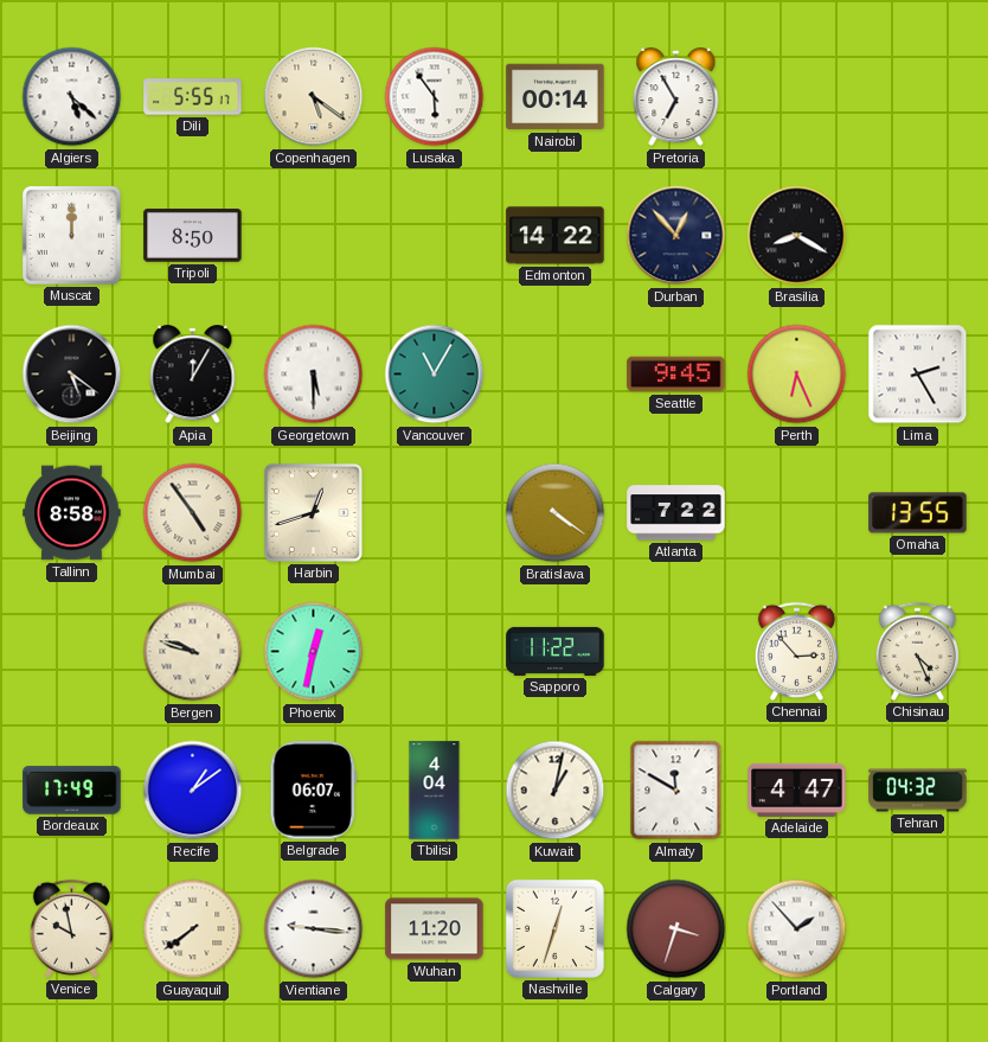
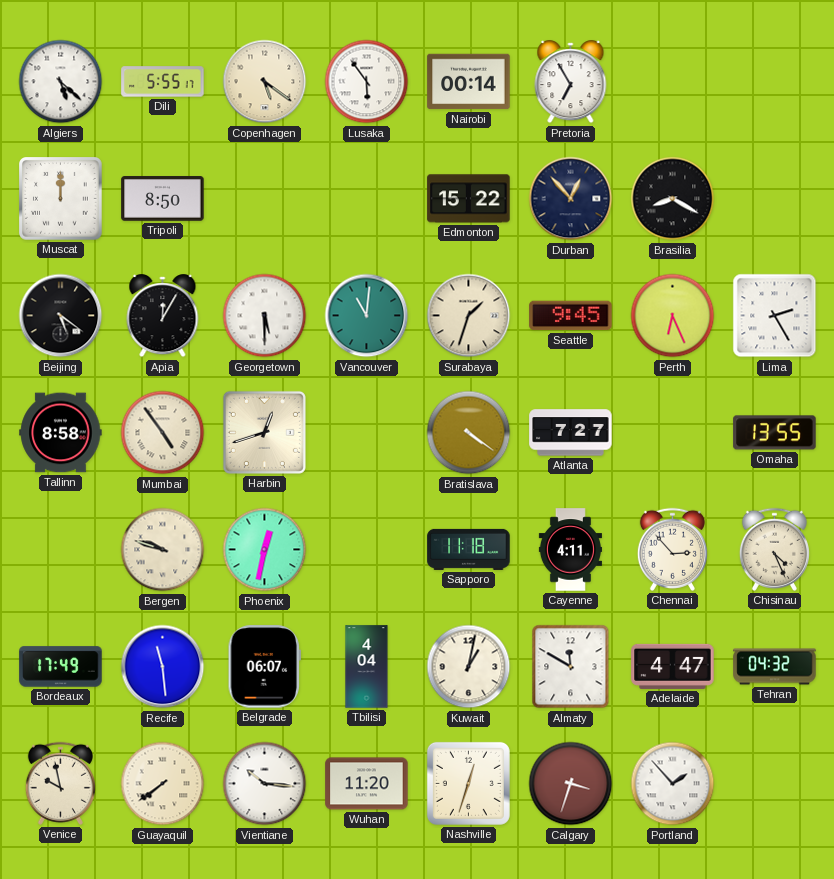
Edmonton: 14:22 -> 15:22
Vancouver: 11:05 -> 11:01
Surabaya: none -> 1:33
Atlanta: 7:22 -> 7:27
Sapporo: 11:22 -> 11:18
Cayenne: none -> 4:11
Recife: 1:09 -> 11:29
Vientiane: 9:16 -> 10:16
